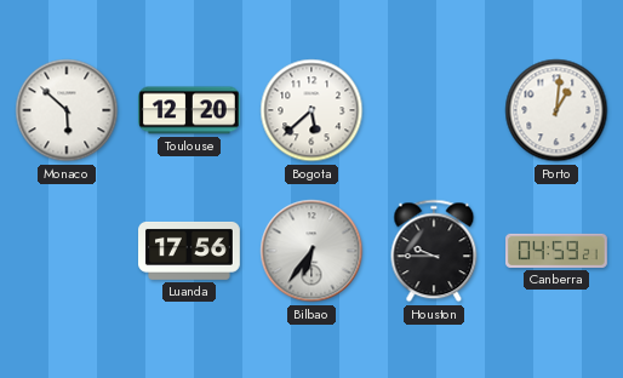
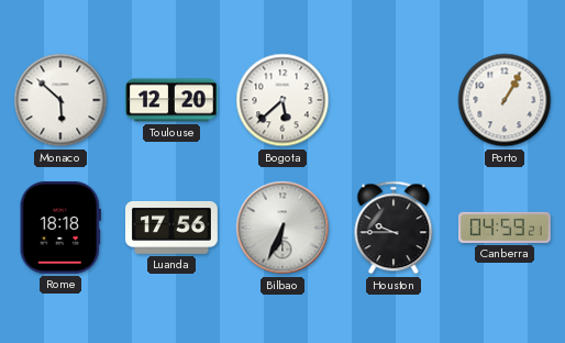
Porto: 1:01 -> 1:05
Rome: none -> 18:18
Bilbao: 6:36 -> 6:34
